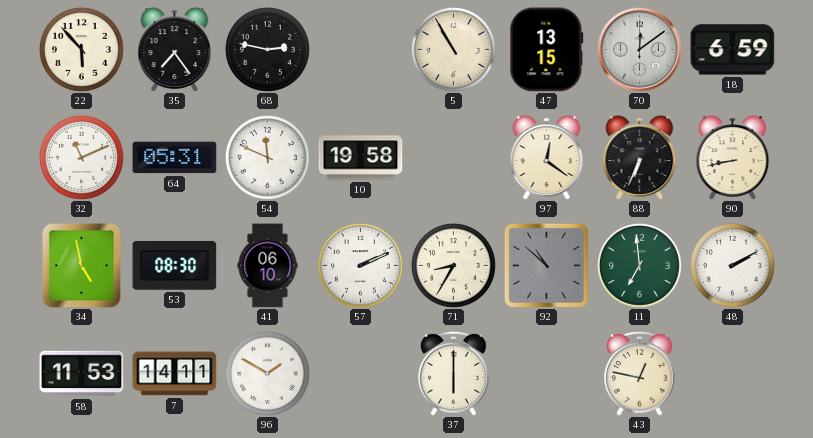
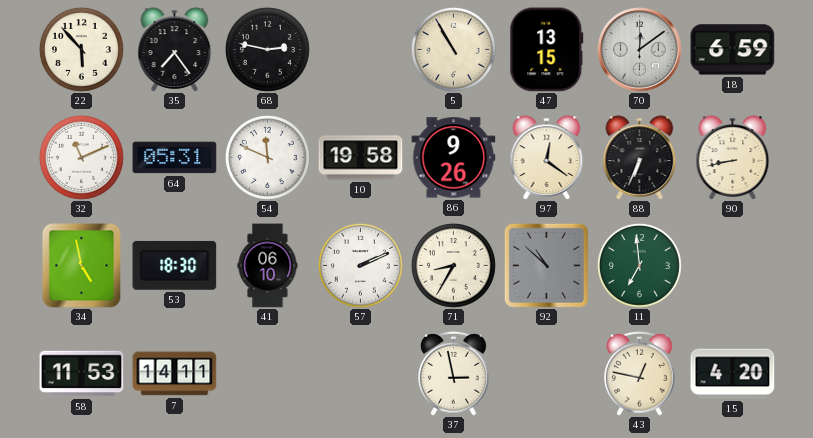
86: none -> 9:26
53: 08:30 -> 18:30
48: 2:10 -> none
96: 1:50 -> none
37: 6:00 -> 2:58
15: none -> 4:20
